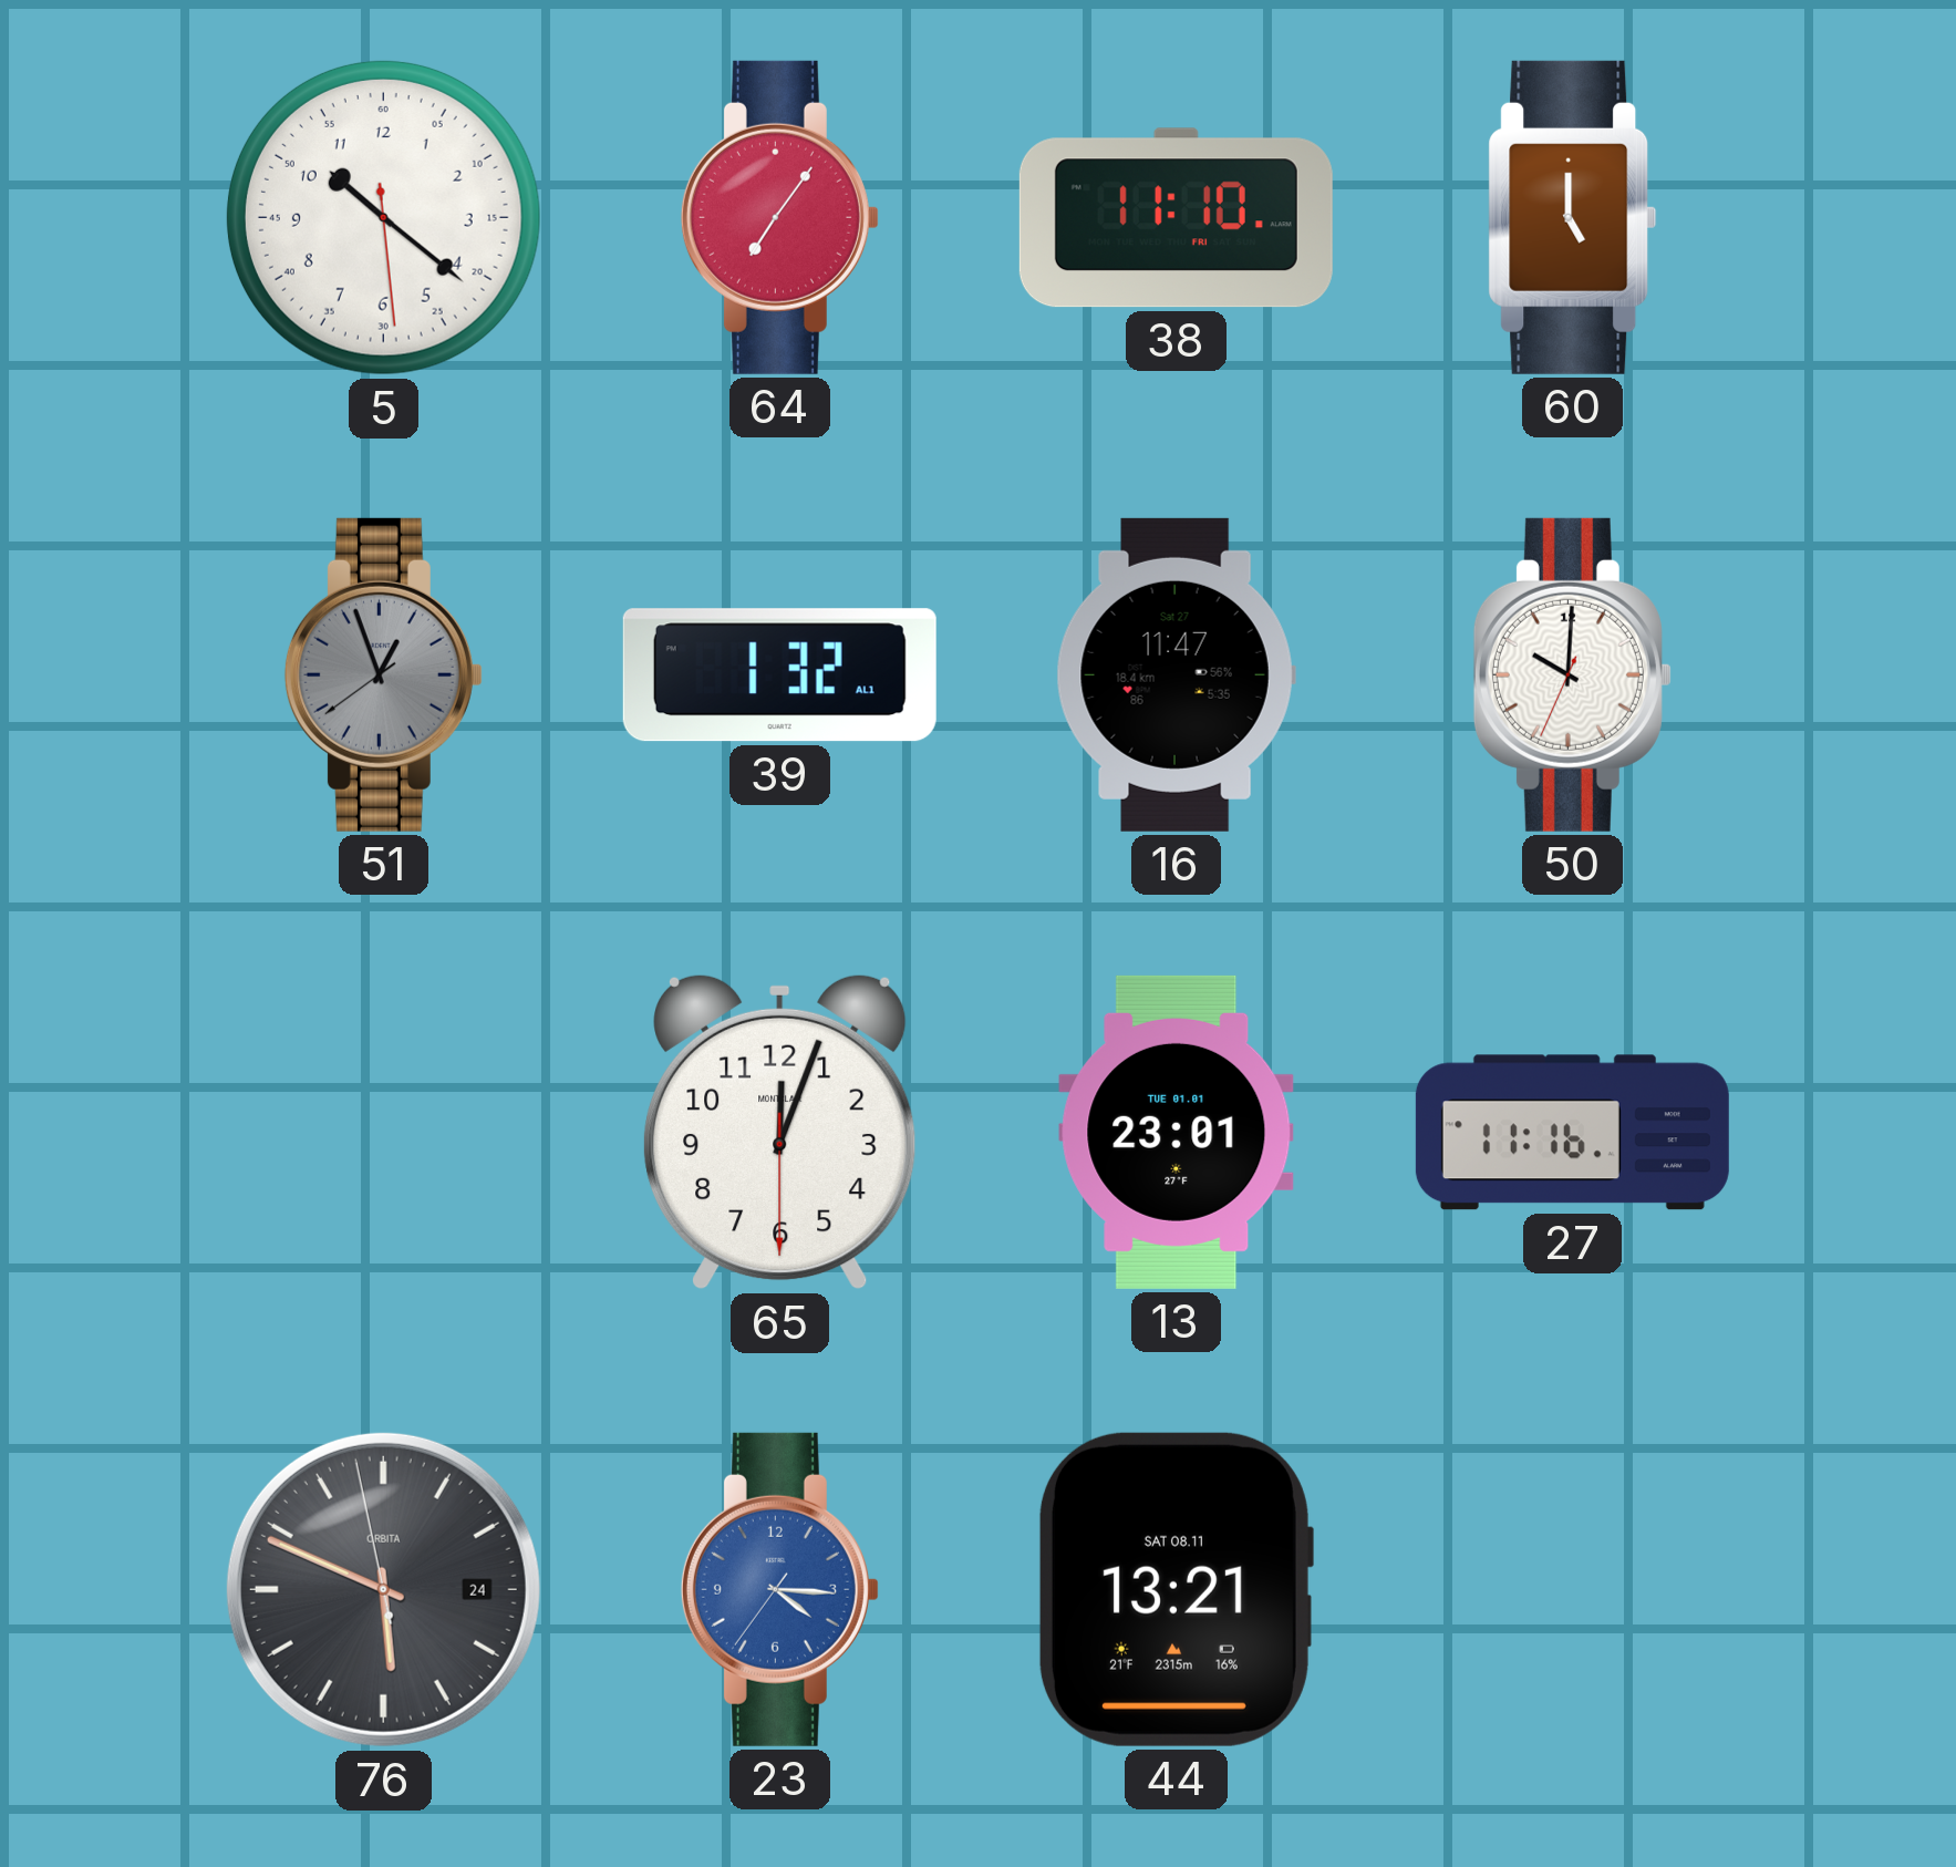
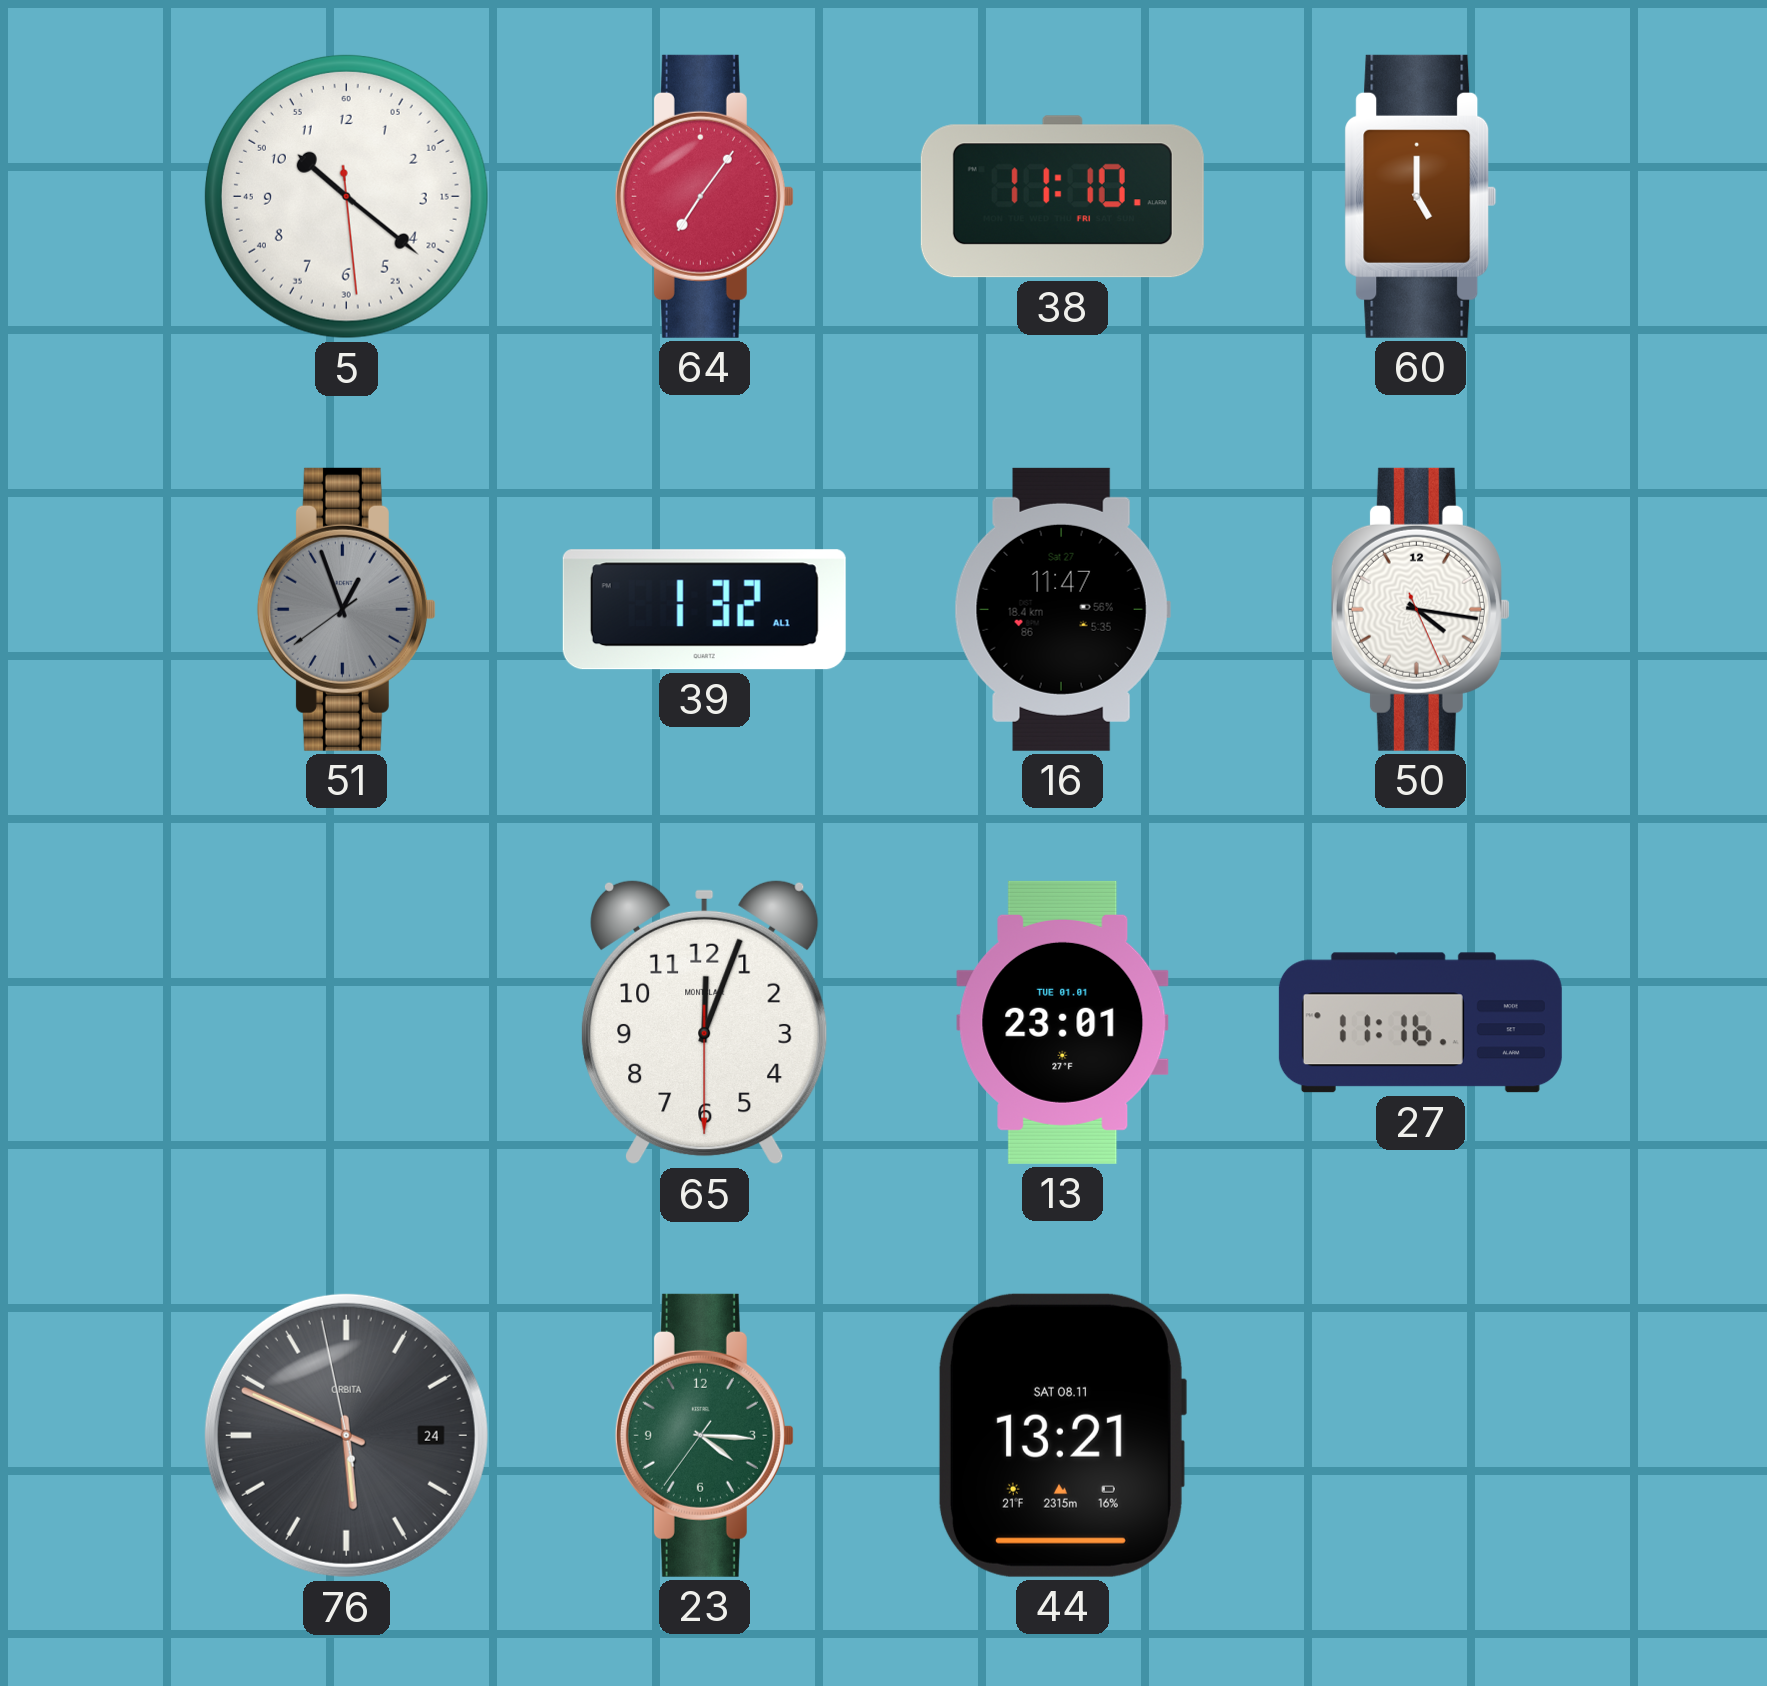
50: 10:00 -> 4:16
23 dial: blue -> green
